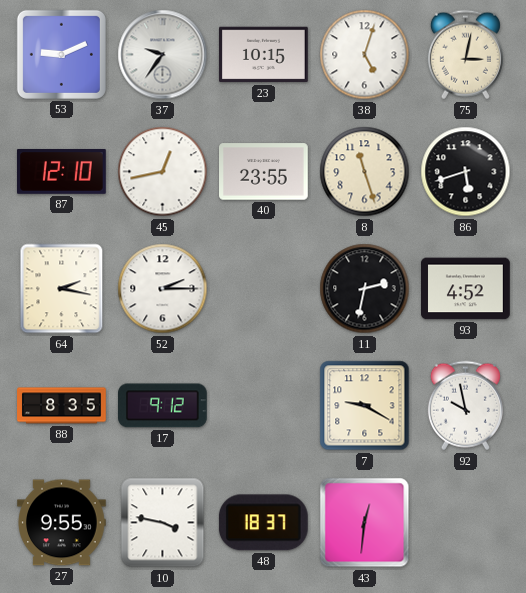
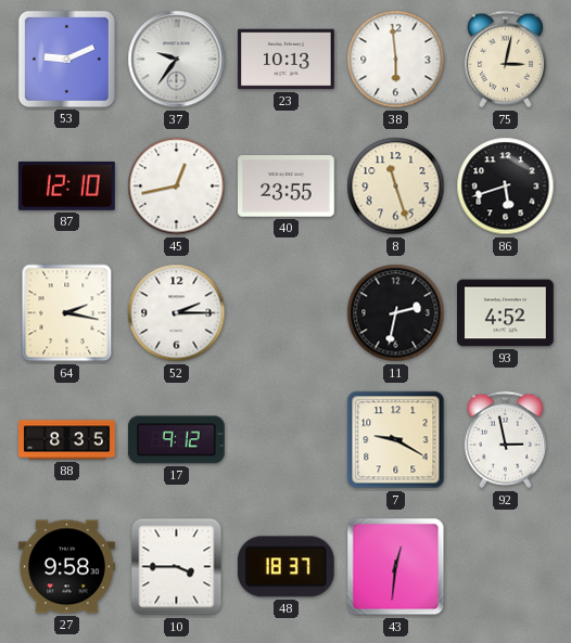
23: 10:15 -> 10:13
38: 5:03 -> 5:59
92: 9:58 -> 2:58
27: 9:55 -> 9:58
10: 3:47 -> 3:45
